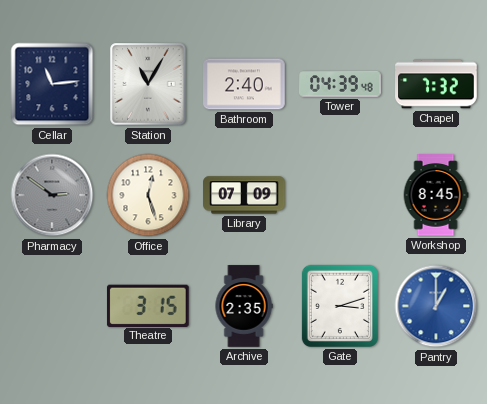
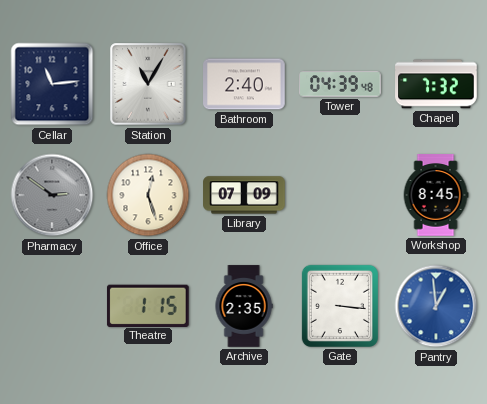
Theatre: 3:15 -> 1:15
Gate: 3:12 -> 3:16
Pantry: 1:00 -> 12:59
